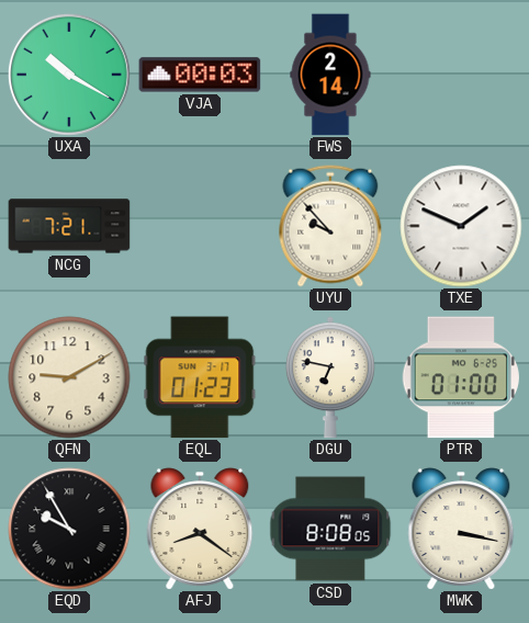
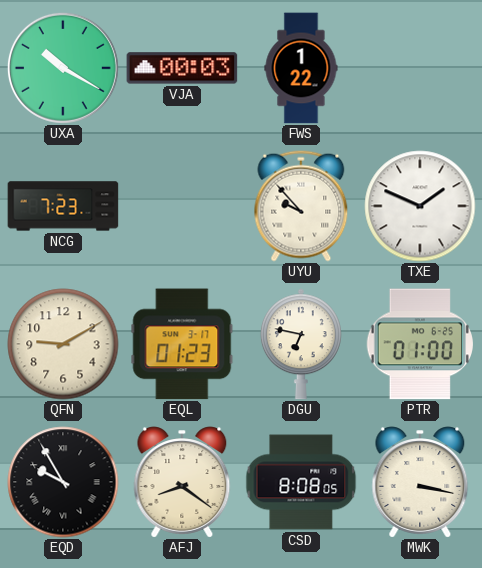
FWS: 2:14 -> 1:22
NCG: 7:21 -> 7:23
